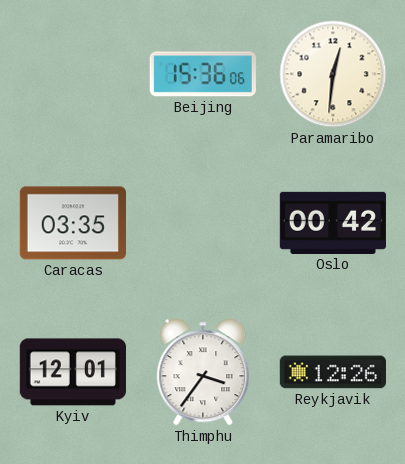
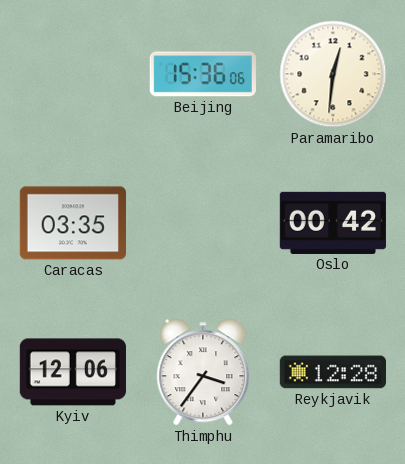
Kyiv: 12:01 -> 12:06
Reykjavik: 12:26 -> 12:28
